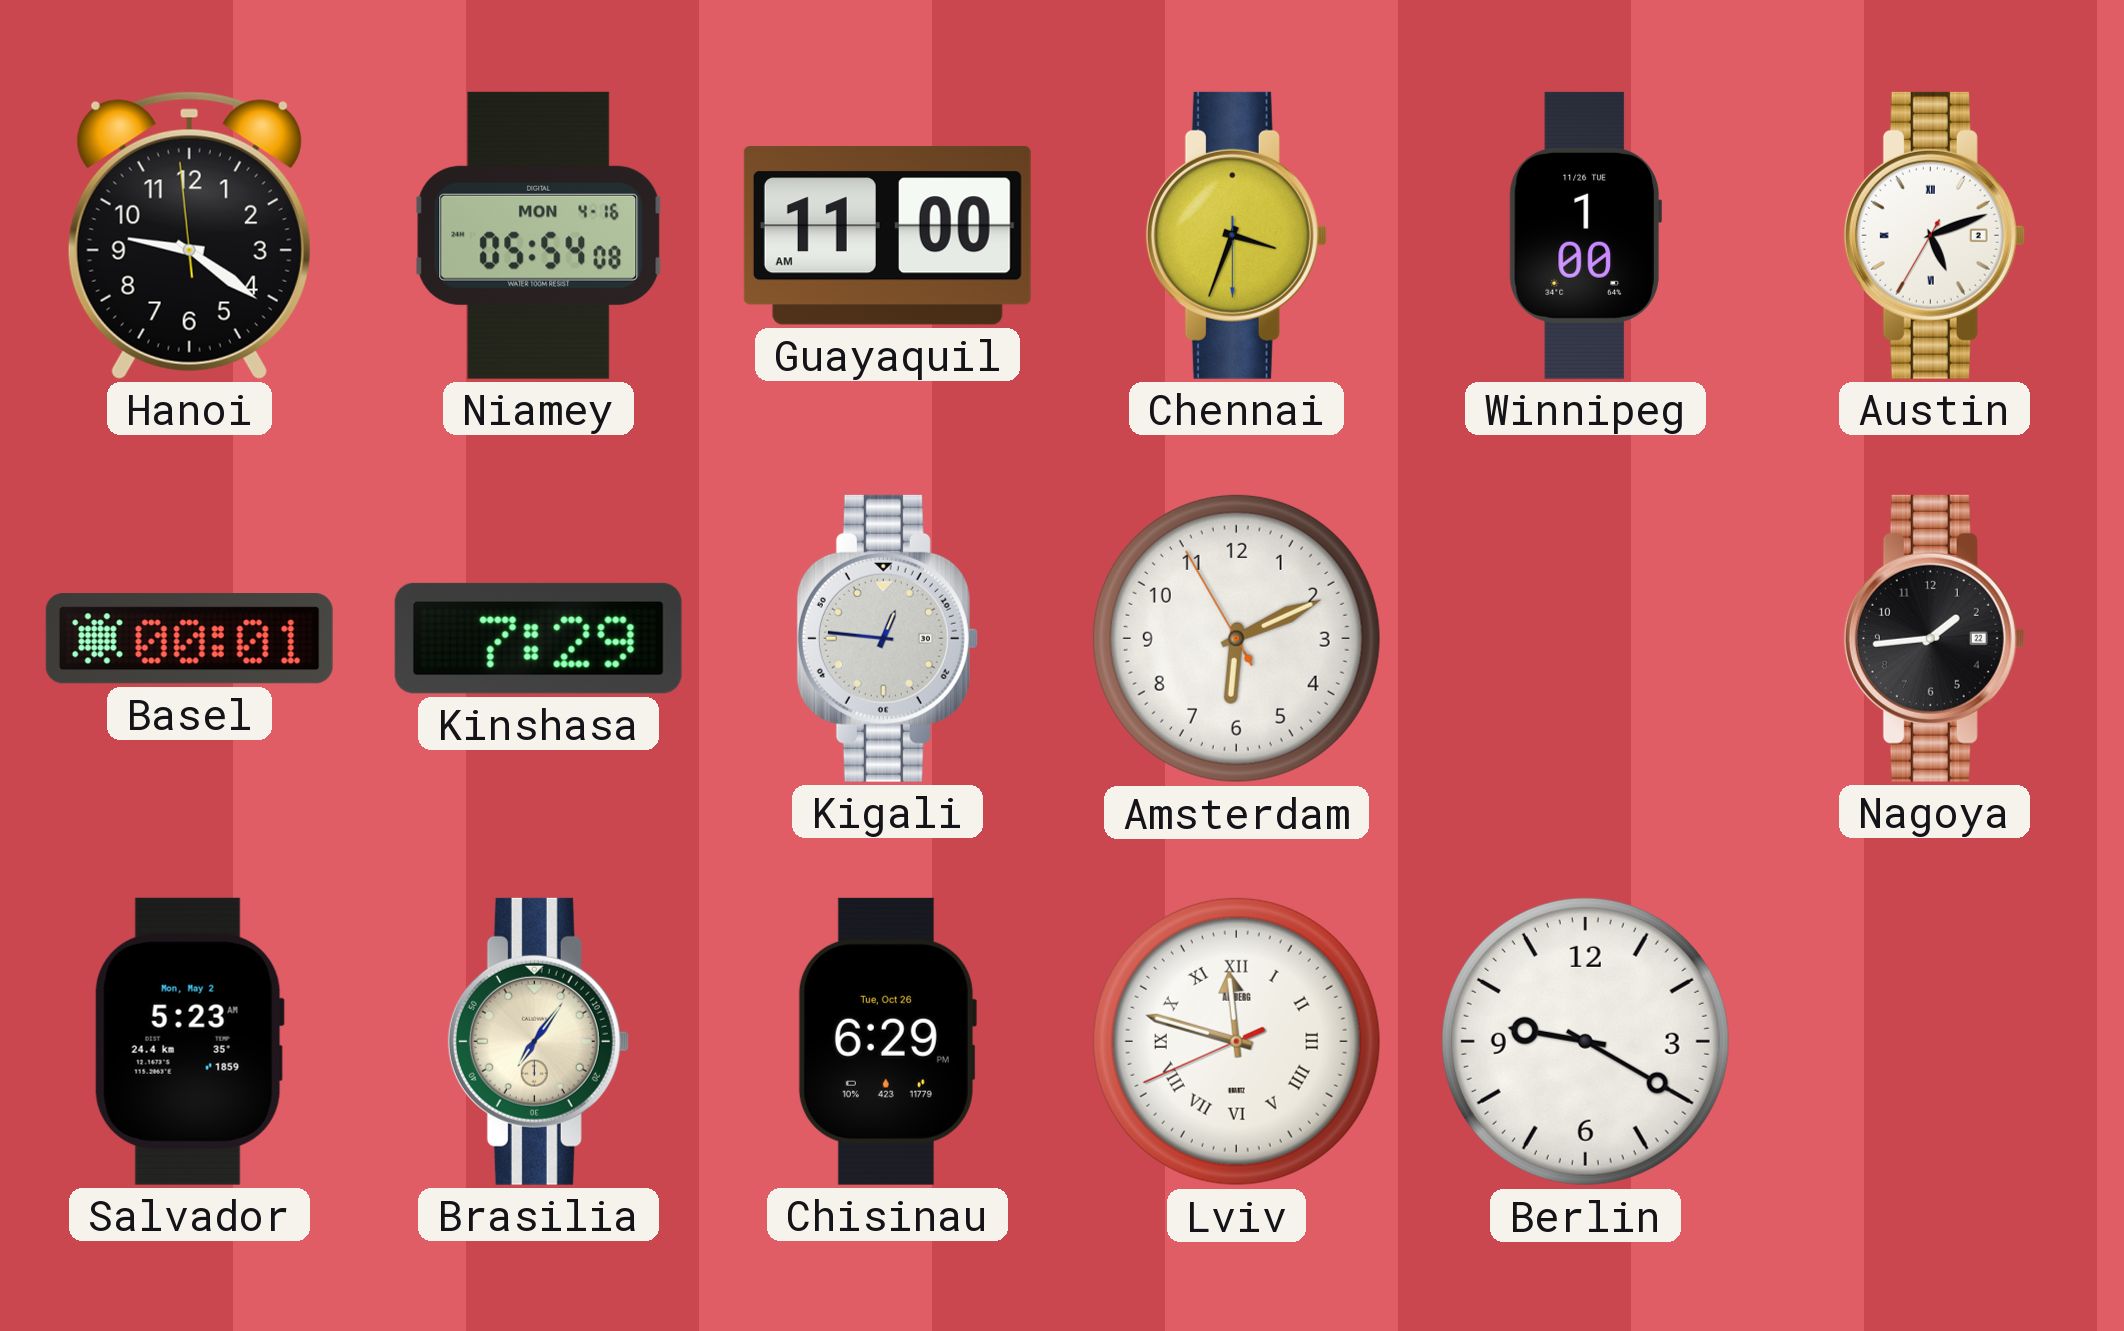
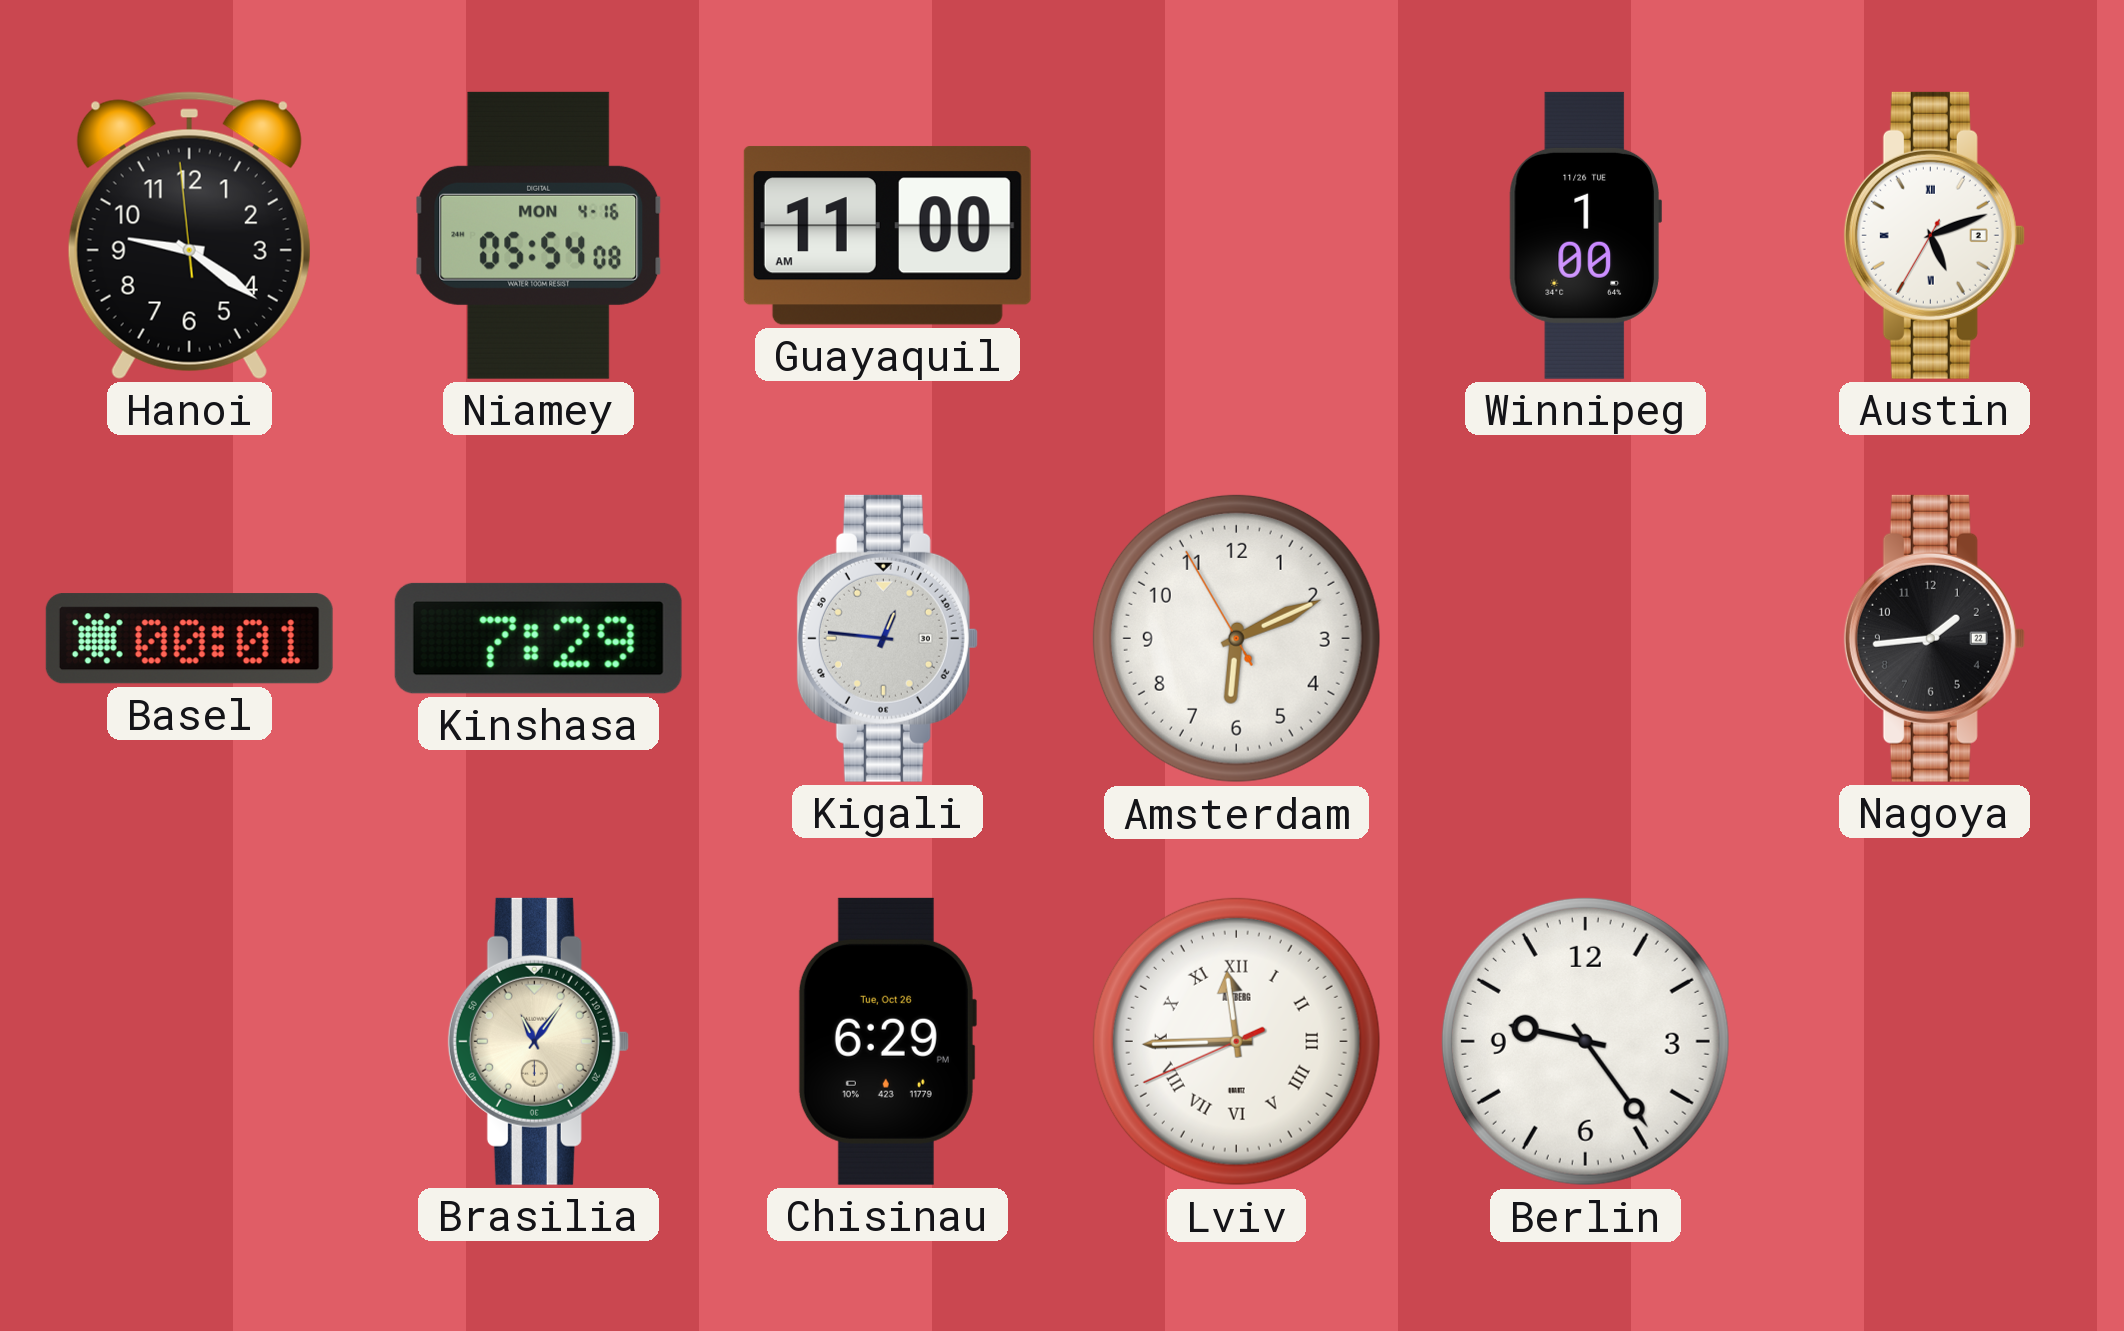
Chennai: 3:33 -> none
Salvador: 5:23 -> none
Brasilia: 7:06 -> 11:06
Lviv: 11:47 -> 11:44
Berlin: 9:20 -> 9:24
